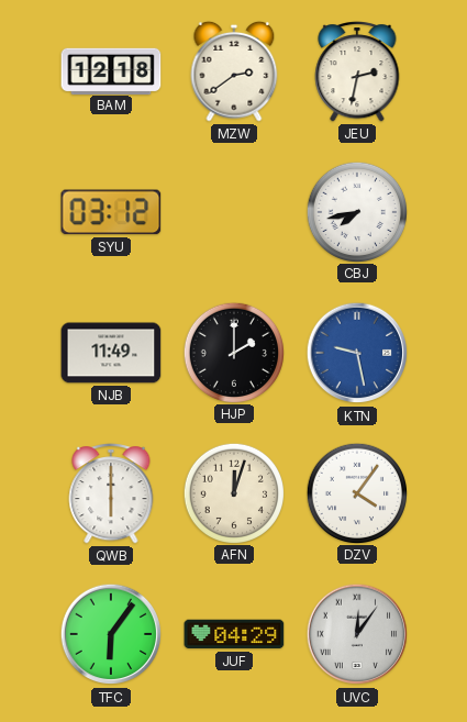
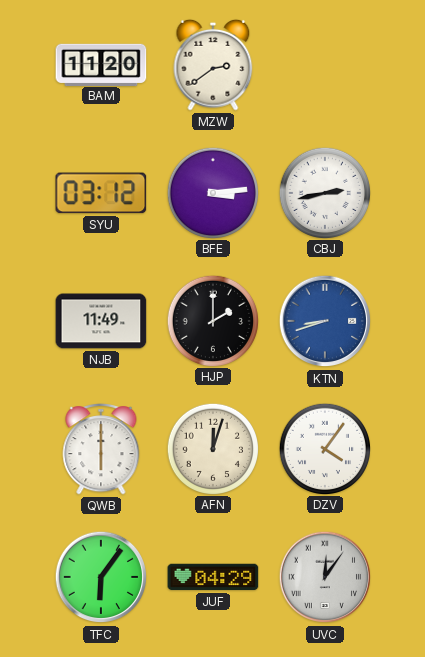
BAM: 12:18 -> 11:20
JEU: 2:32 -> none
BFE: none -> 3:14
CBJ: 7:43 -> 2:43
KTN: 9:28 -> 8:42
